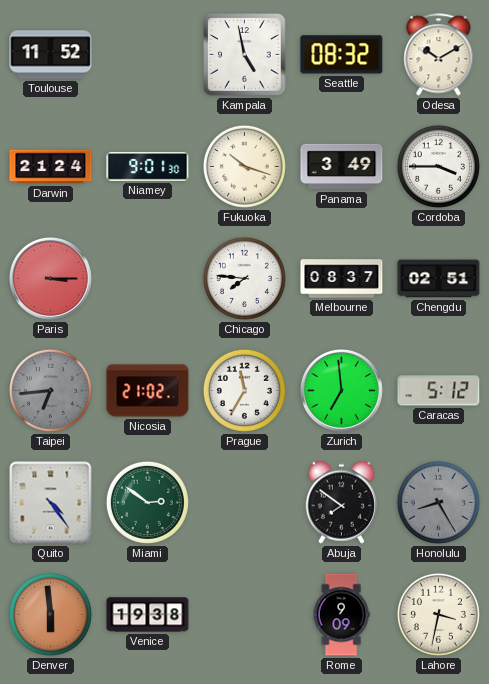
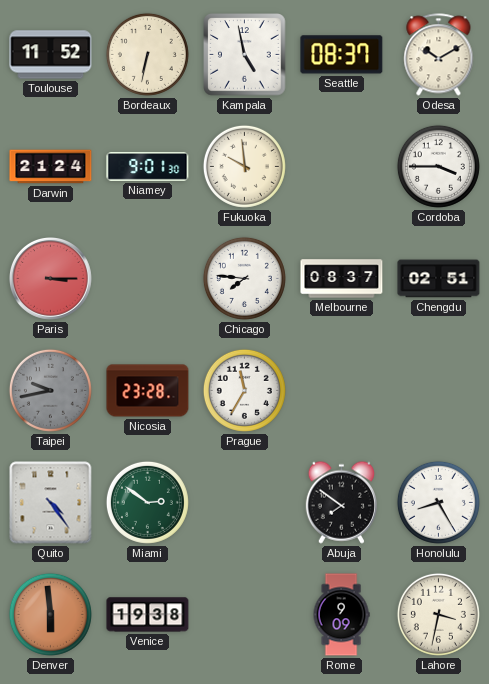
Bordeaux: none -> 6:32
Seattle: 08:32 -> 08:37
Fukuoka: 10:18 -> 9:59
Panama: 3:49 -> none
Taipei: 6:44 -> 9:43
Nicosia: 21:02 -> 23:28
Zurich: 6:59 -> none
Caracas: 5:12 -> none
Honolulu dial: grey -> white
